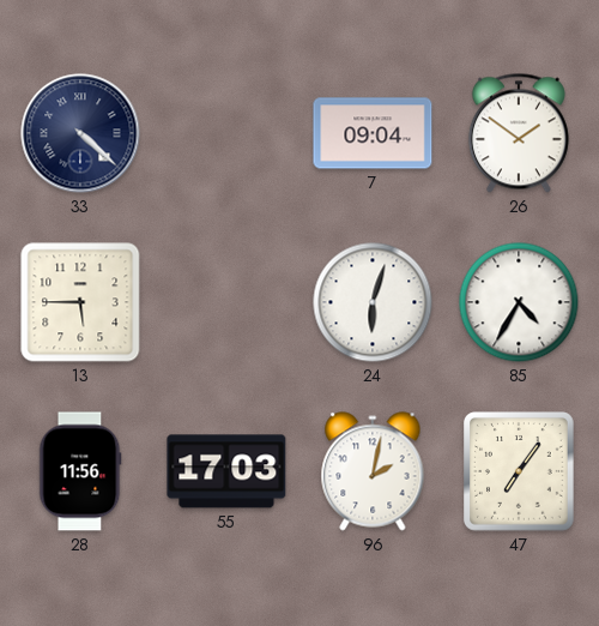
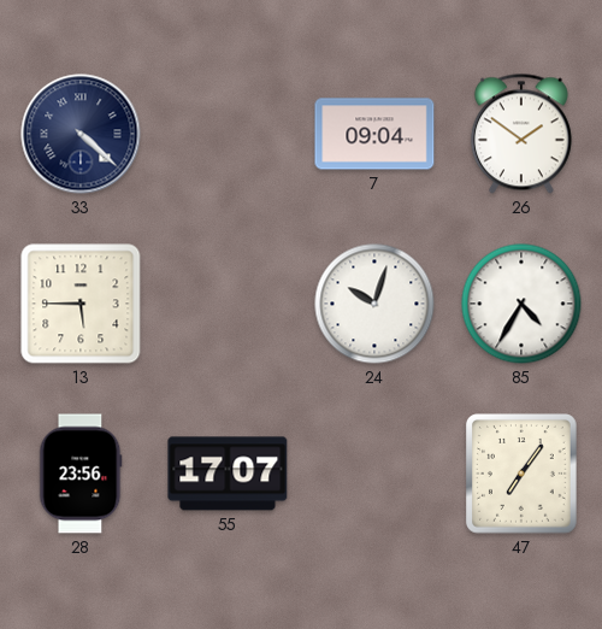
24: 6:03 -> 10:03
28: 11:56 -> 23:56
55: 17:03 -> 17:07
96: 2:02 -> none
